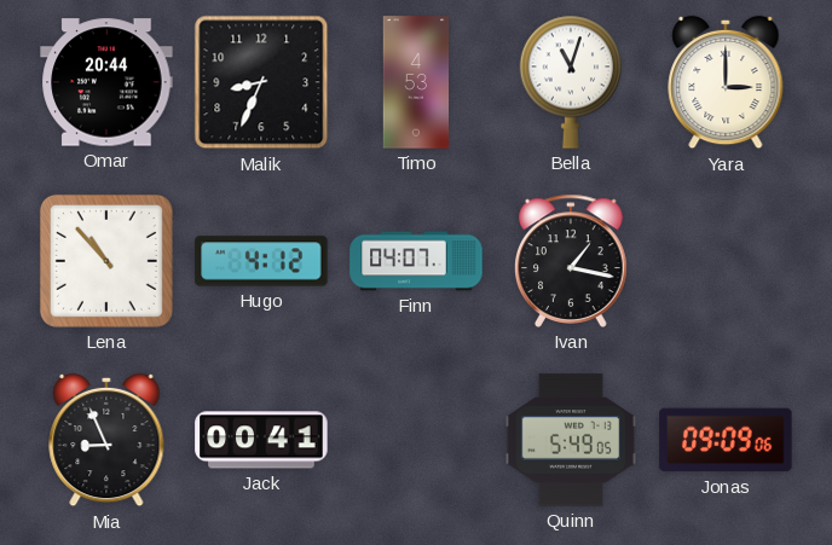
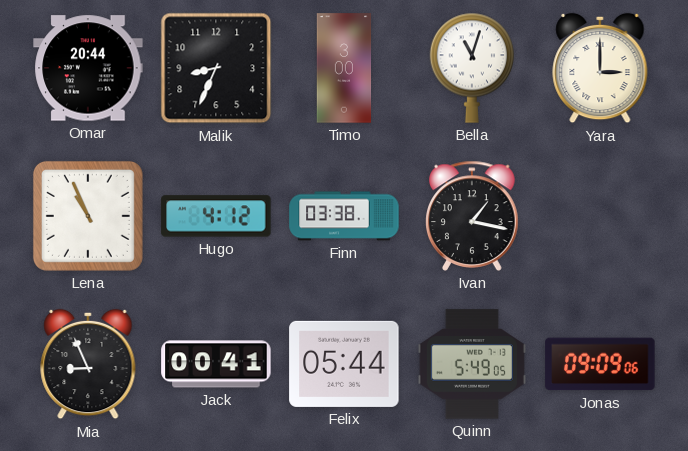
Timo: 4:53 -> 3:00
Lena: 10:53 -> 10:56
Finn: 04:07 -> 03:38
Felix: none -> 05:44
